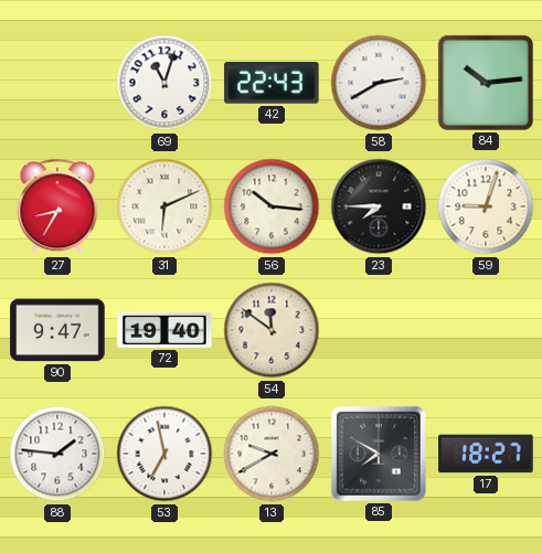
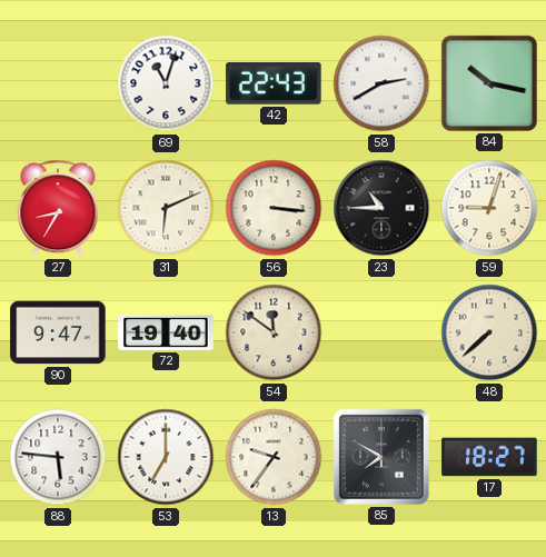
84: 10:14 -> 10:17
56: 10:16 -> 3:16
23: 7:45 -> 10:45
48: none -> 7:38
88: 1:46 -> 5:46
53: 6:58 -> 7:00
13: 9:40 -> 9:36
